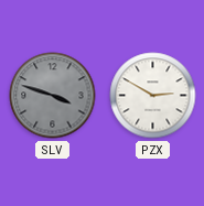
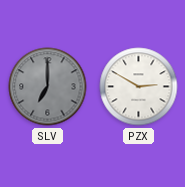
SLV: 3:48 -> 7:00
